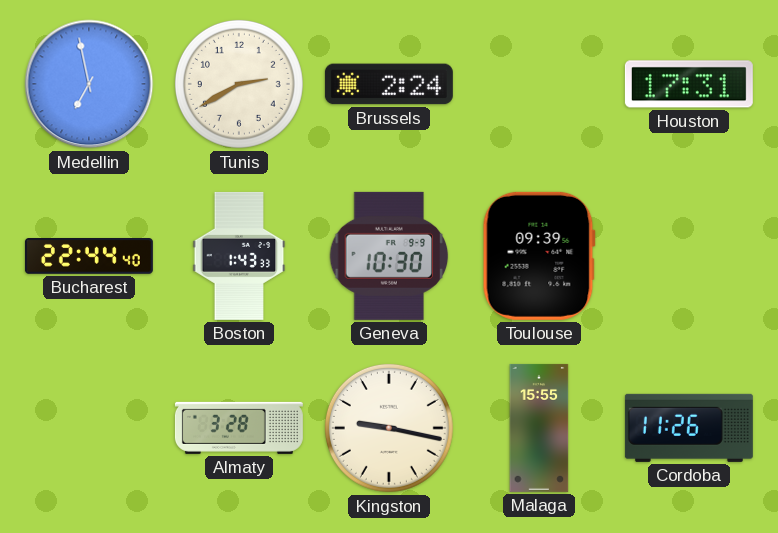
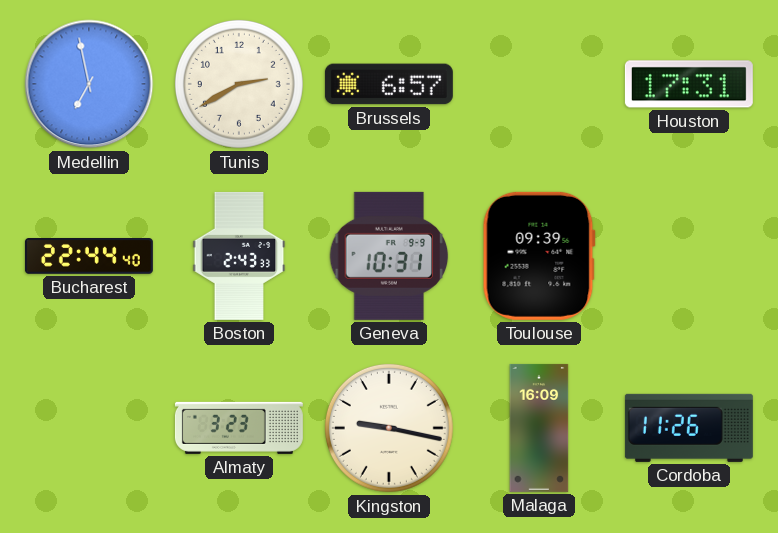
Brussels: 2:24 -> 6:57
Boston: 1:43 -> 2:43
Geneva: 10:30 -> 10:31
Almaty: 3:28 -> 3:23
Malaga: 15:55 -> 16:09
